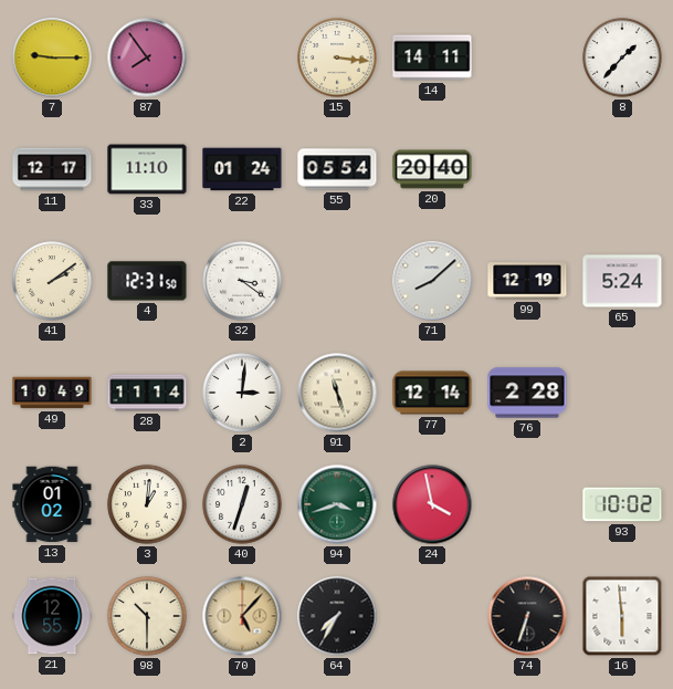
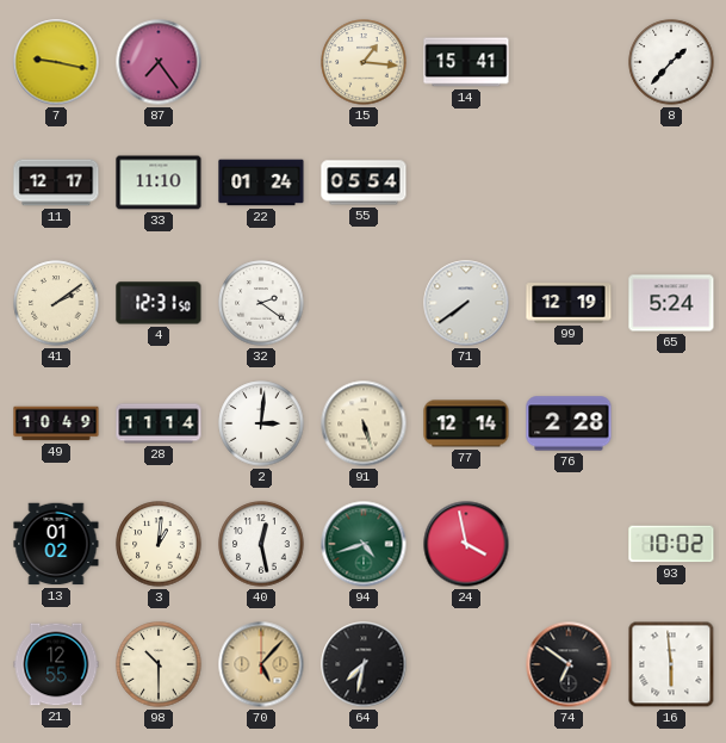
7: 9:15 -> 9:17
87: 7:54 -> 7:24
15: 3:16 -> 1:16
14: 14:11 -> 15:41
20: 20:40 -> none
32: 3:21 -> 2:21
71: 8:08 -> 7:39
91: 11:27 -> 5:27
40: 12:33 -> 12:28
94: 3:42 -> 4:42
64: 7:35 -> 7:32
74: 6:33 -> 6:51
